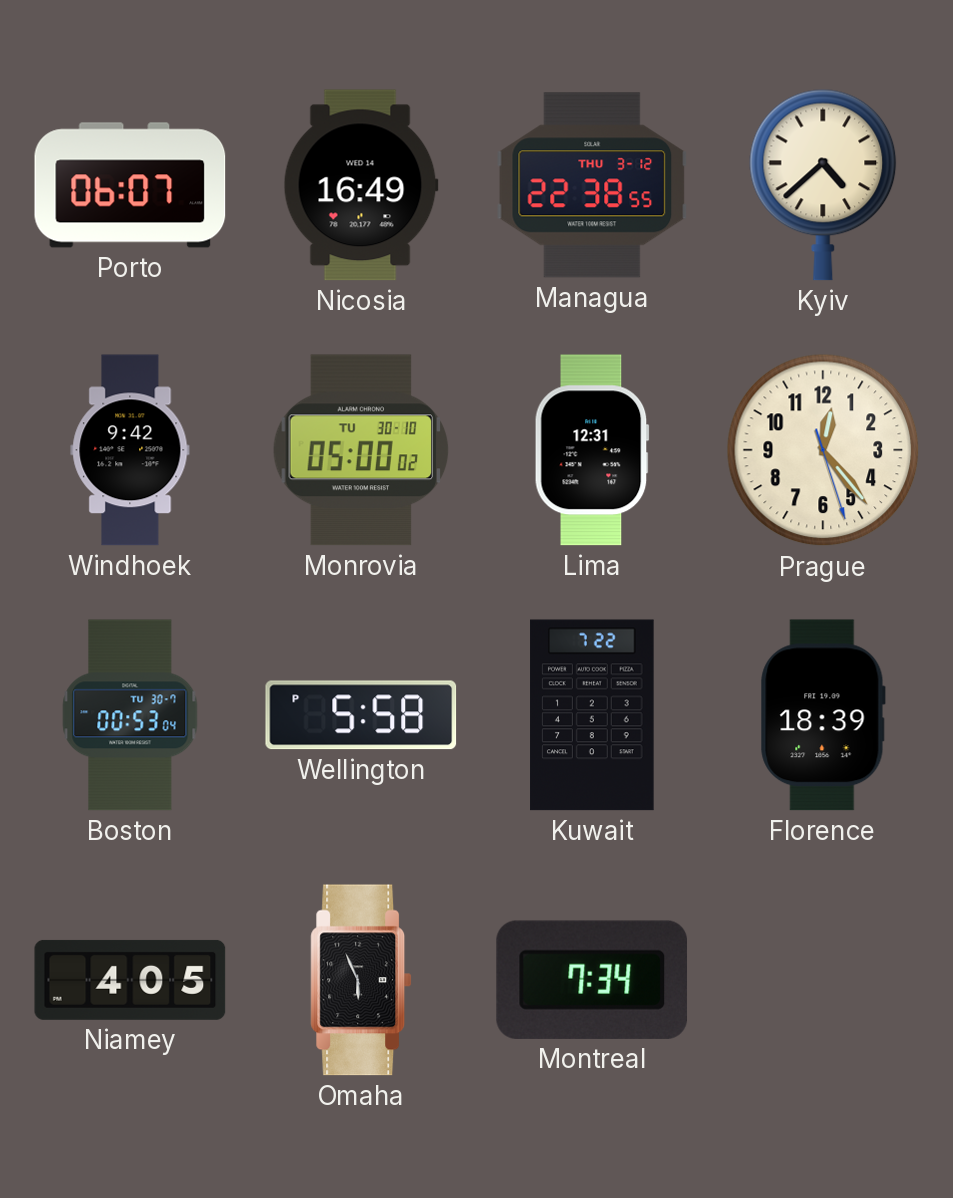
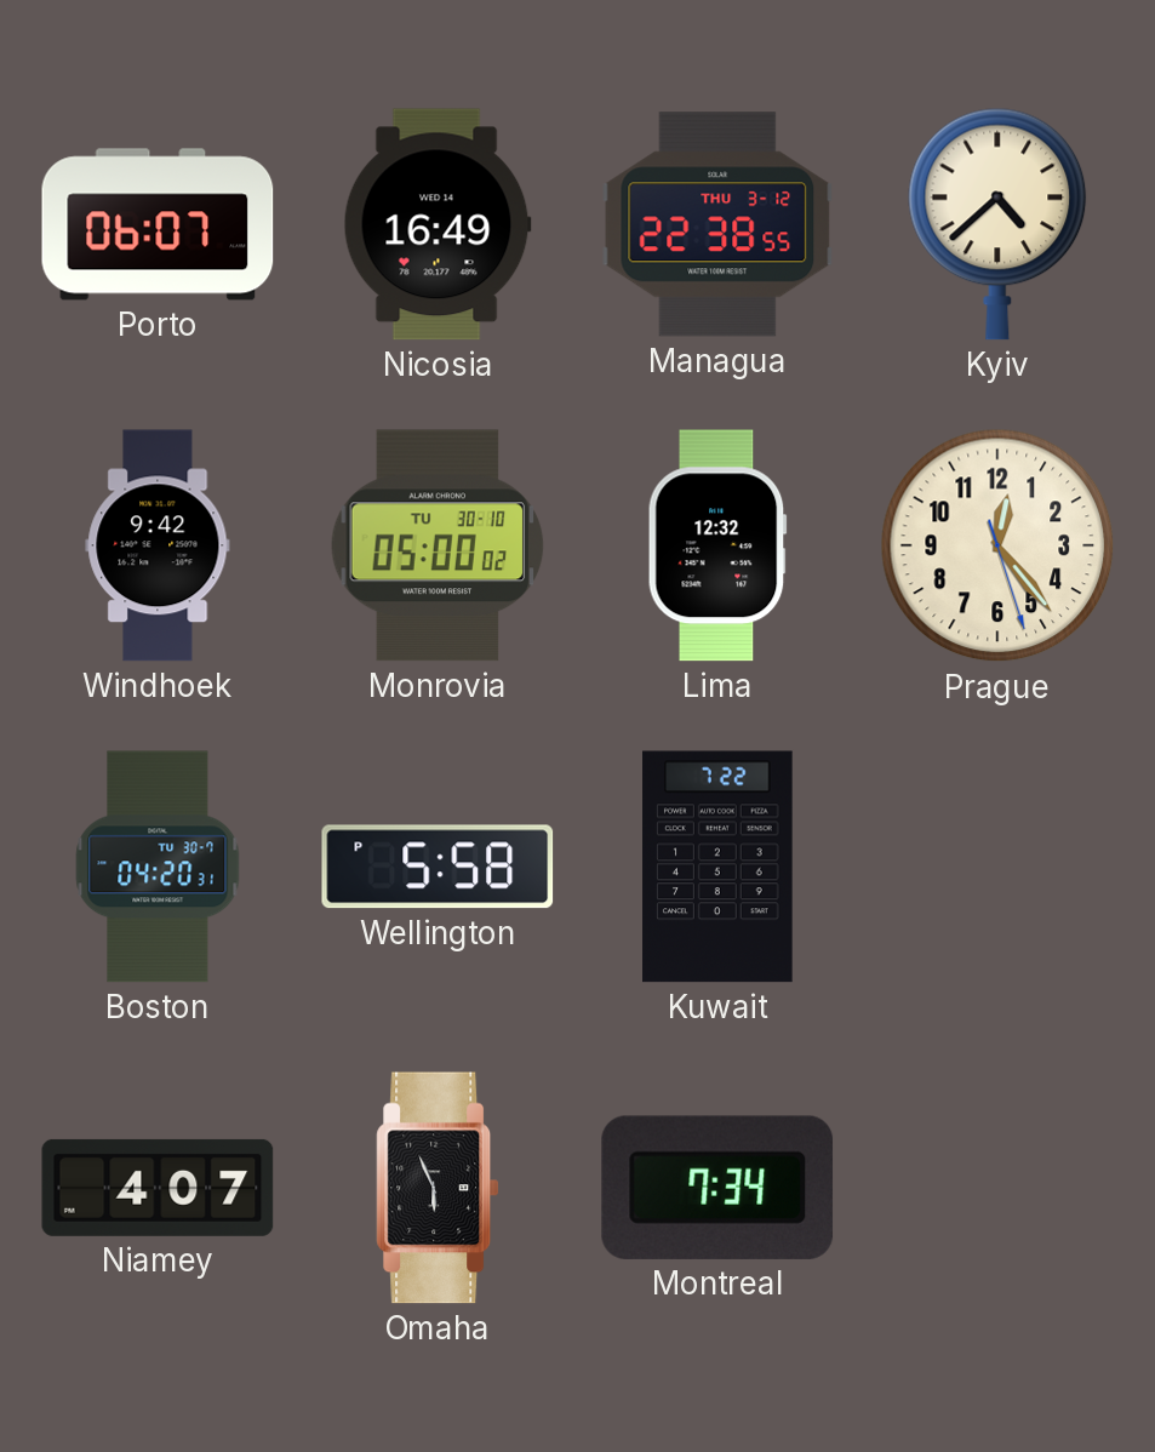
Lima: 12:31 -> 12:32
Boston: 00:53 -> 04:20
Florence: 18:39 -> none
Niamey: 4:05 -> 4:07
